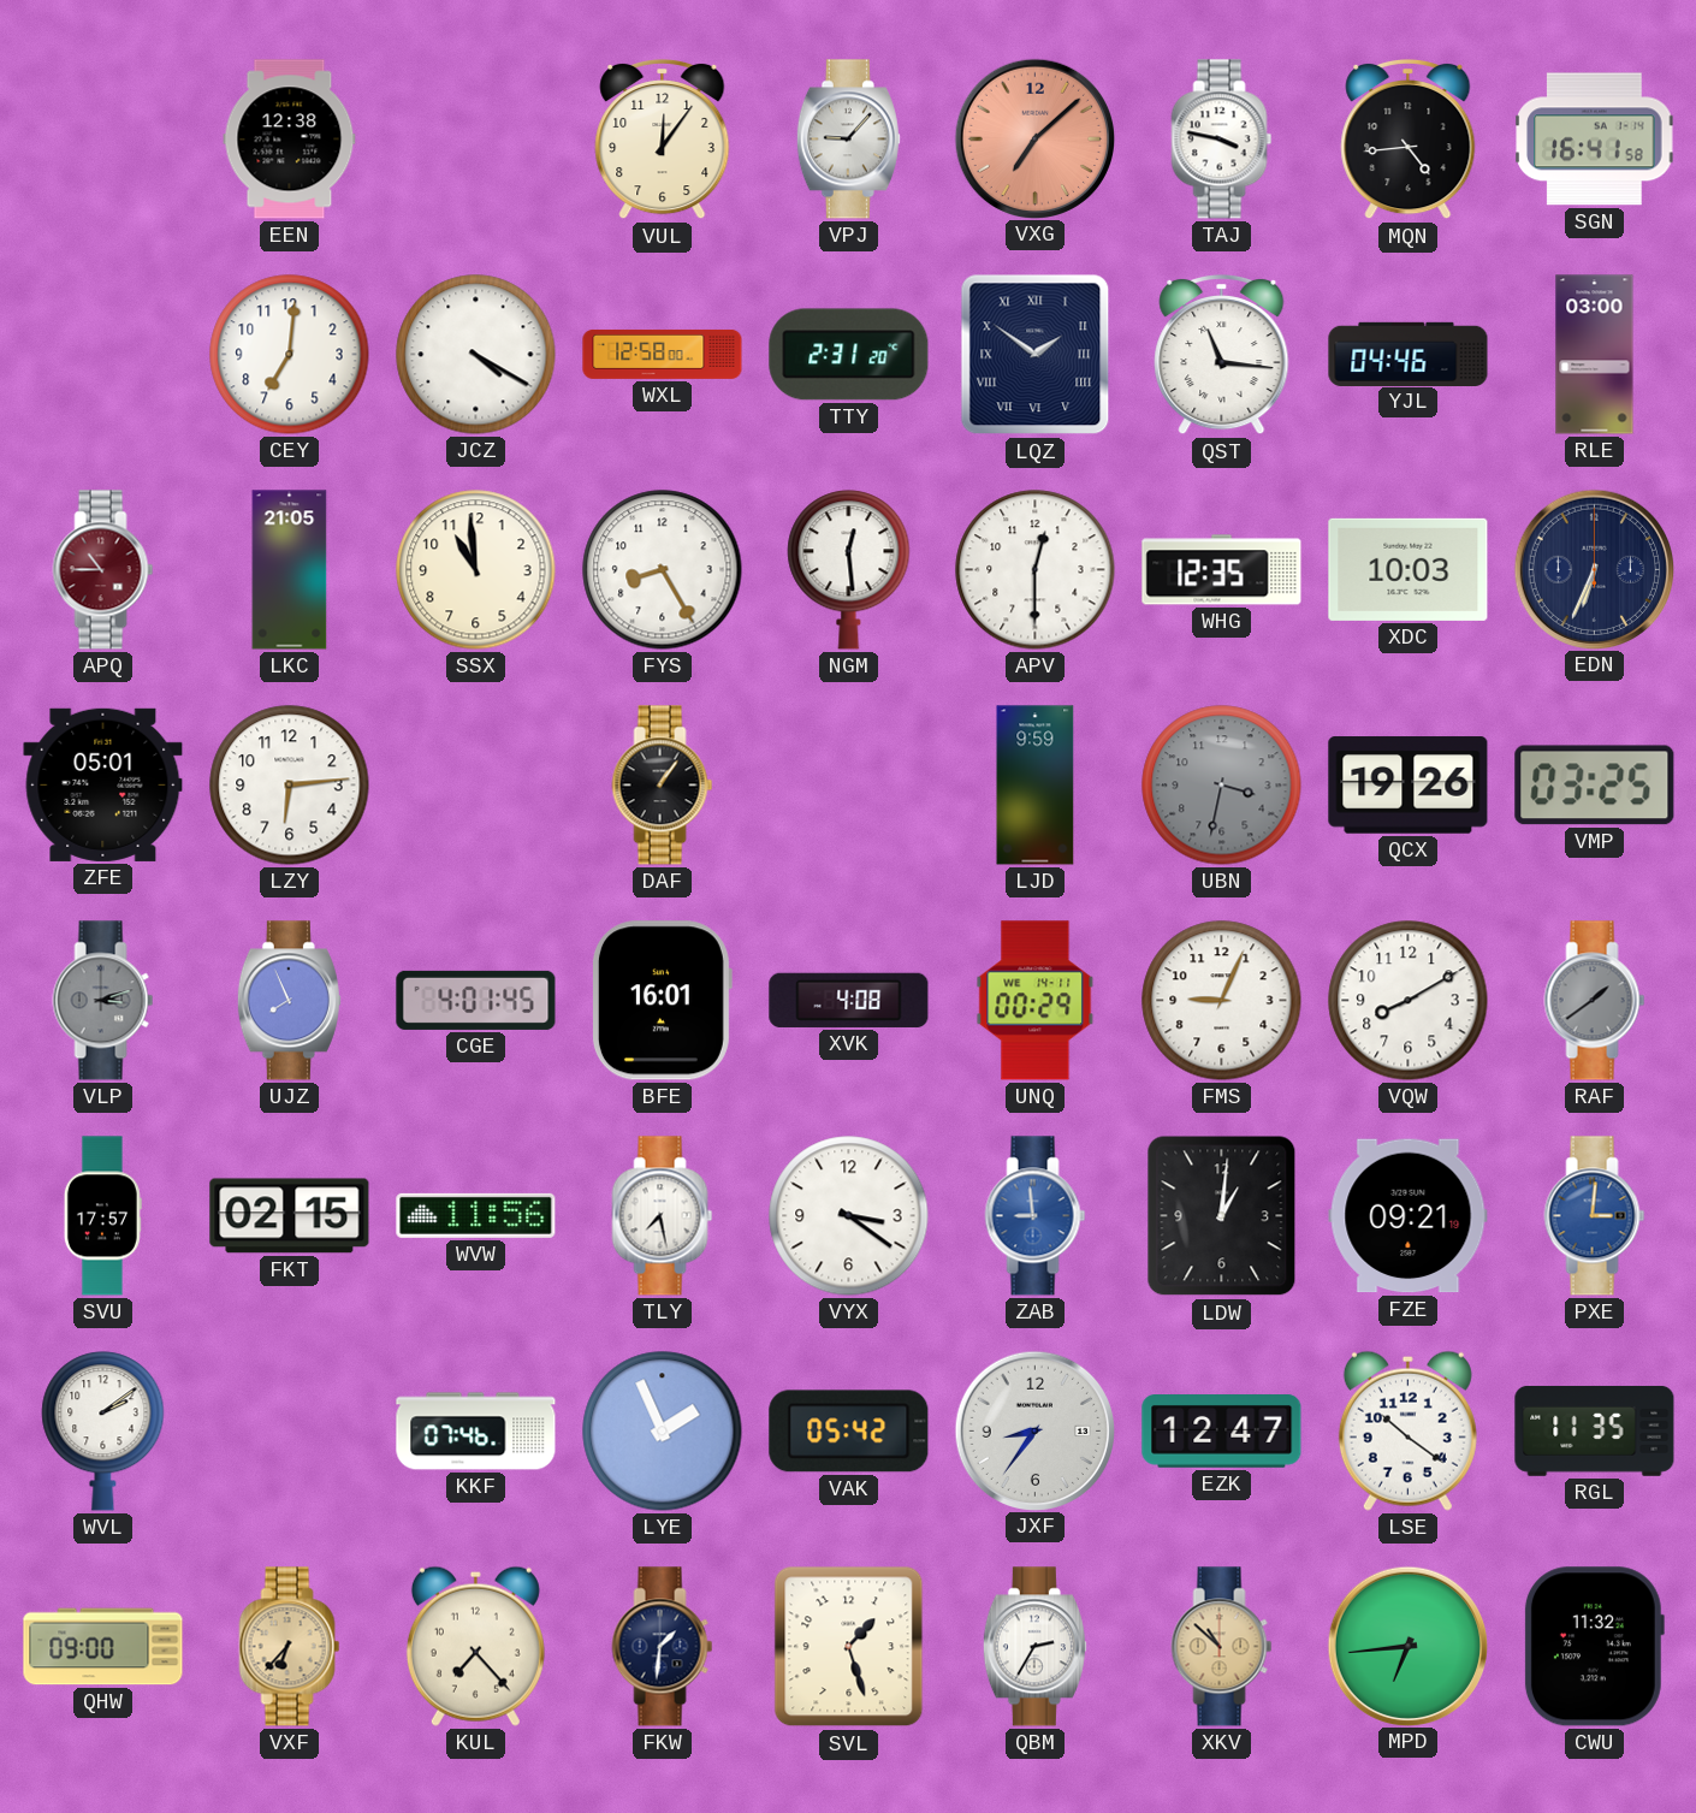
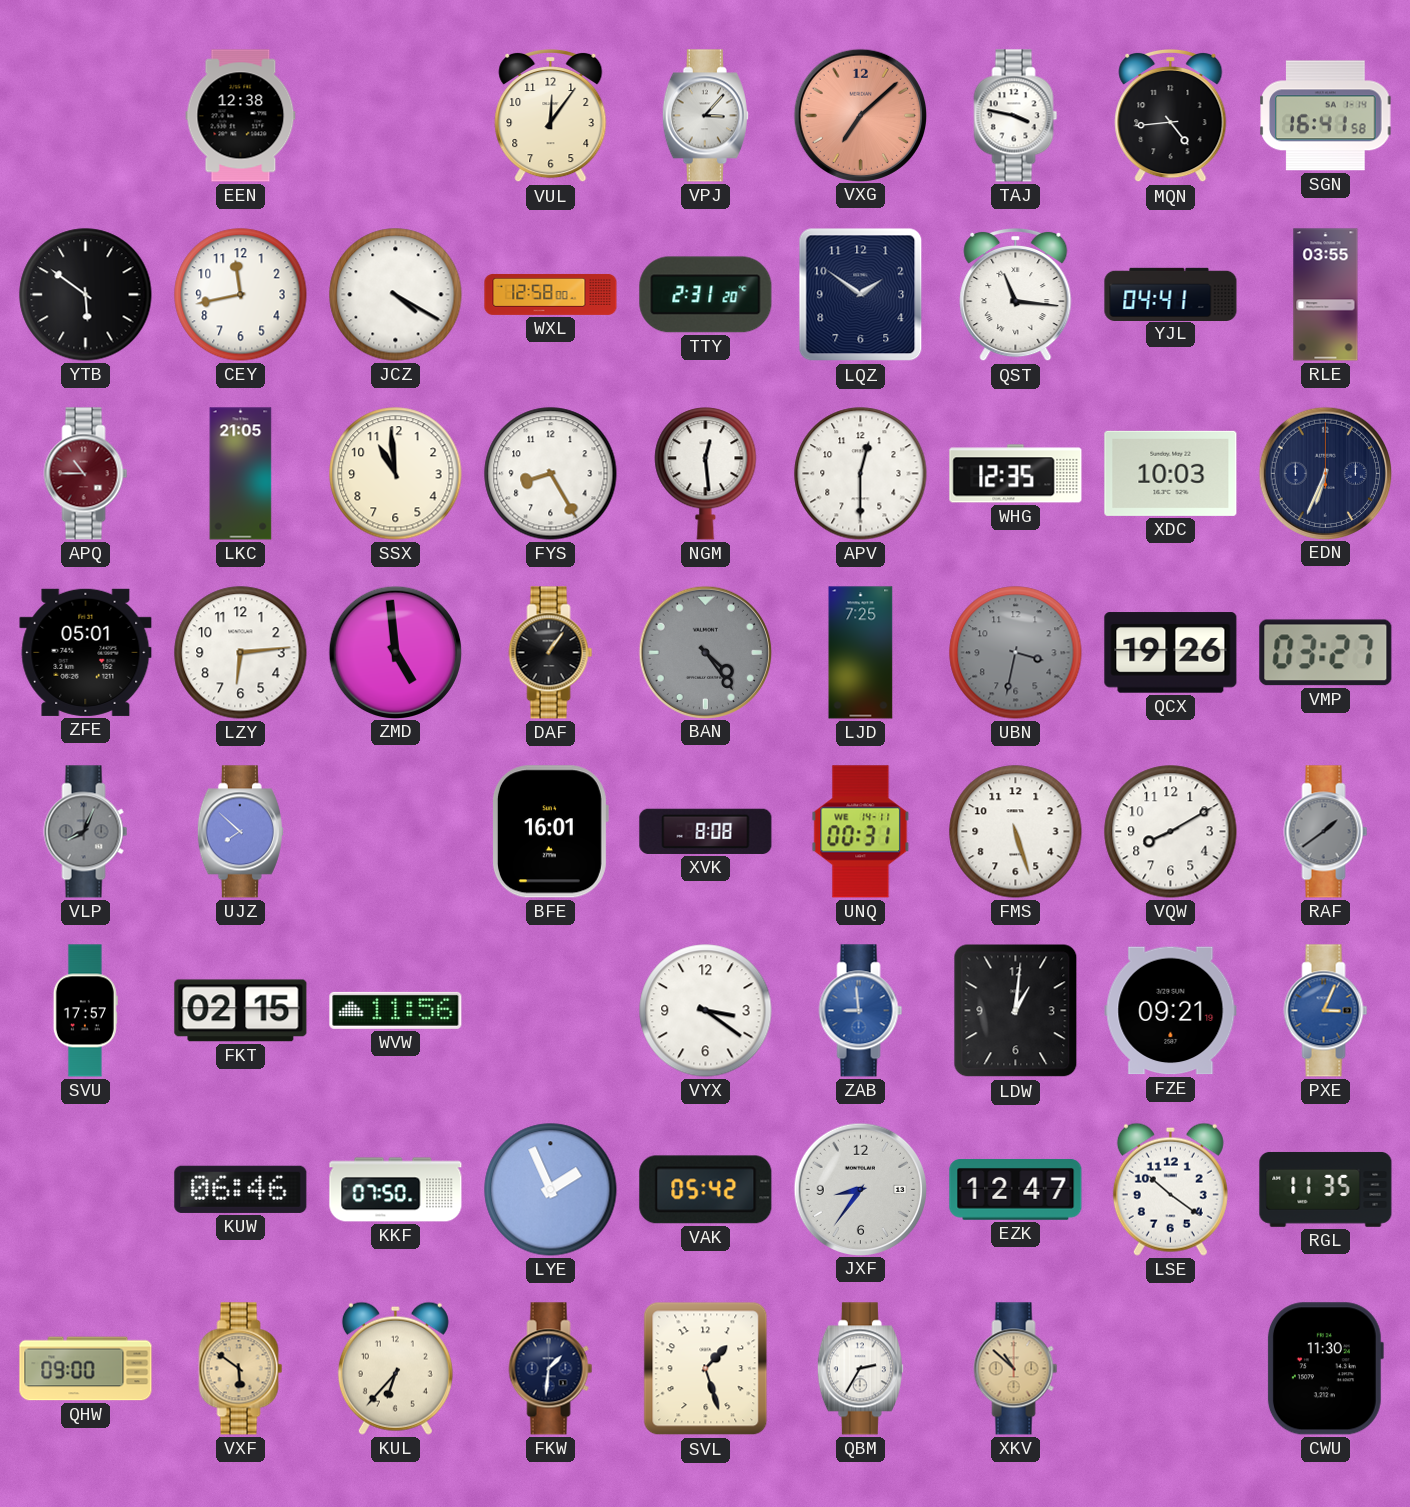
VPJ: 9:07 -> 3:07
YTB: none -> 5:51
CEY: 7:01 -> 11:43
LQZ numerals: Roman -> Arabic
YJL: 04:46 -> 04:41
RLE: 03:00 -> 03:55
ZMD: none -> 4:59
BAN: none -> 4:24
LJD: 9:59 -> 7:25
VMP: 03:25 -> 03:27
VLP: 3:12 -> 8:04
UJZ: 7:56 -> 7:52
CGE: 4:01 -> none
XVK: 4:08 -> 8:08
UNQ: 00:29 -> 00:31
FMS: 9:04 -> 5:27
TLY: 7:28 -> none
PXE: 3:01 -> 3:04
WVL: 2:09 -> none
KUW: none -> 06:46
KKF: 07:46 -> 07:50
VXF: 6:37 -> 5:51
KUL: 7:23 -> 6:37
MPD: 6:44 -> none
CWU: 11:32 -> 11:30
